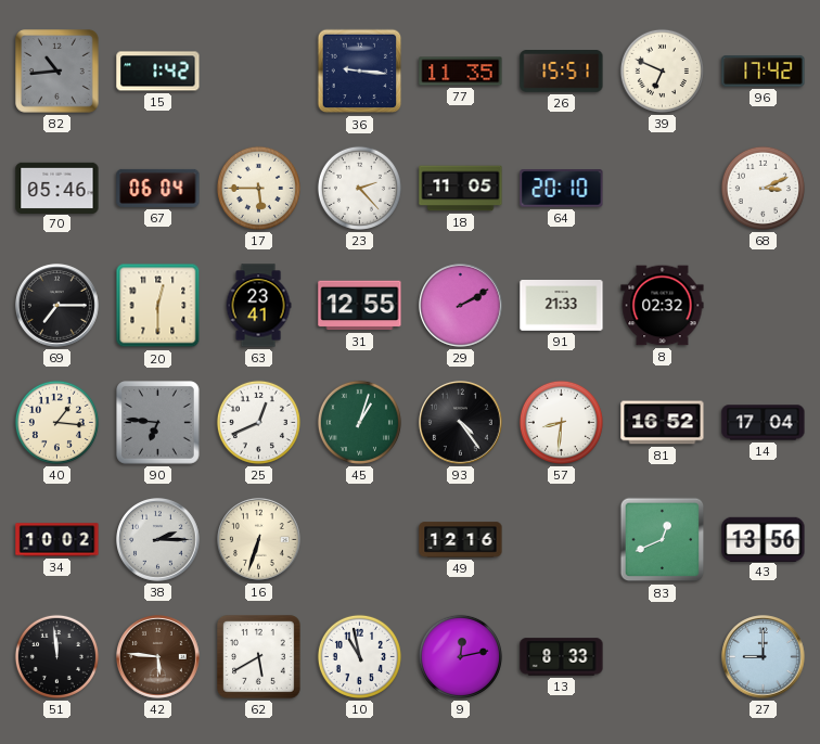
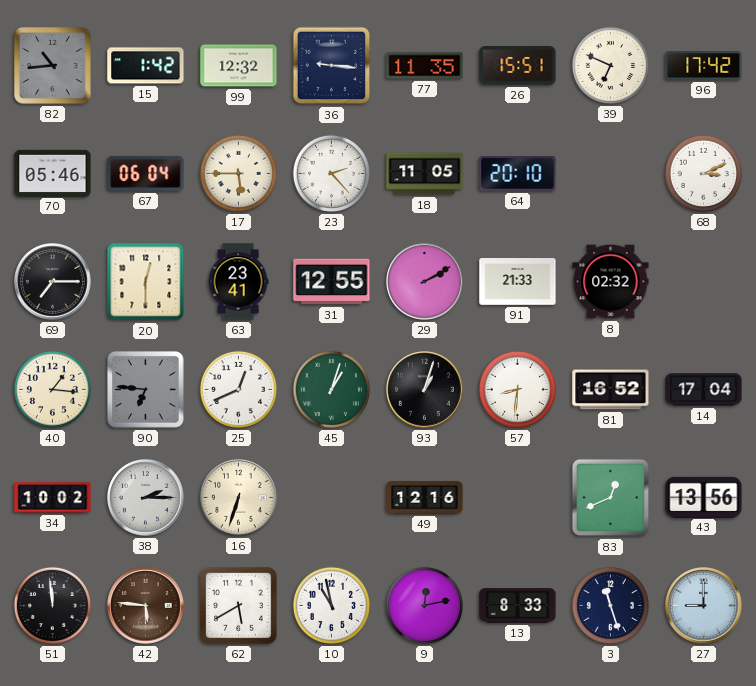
99: none -> 12:32
93: 4:24 -> 1:03
3: none -> 11:27
